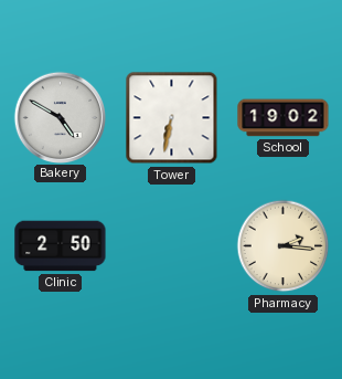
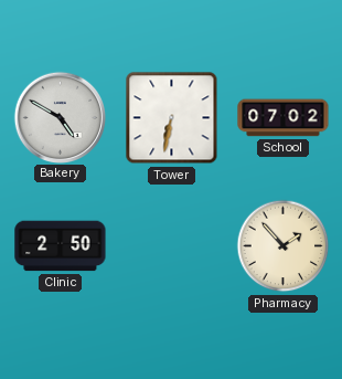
School: 19:02 -> 07:02
Pharmacy: 2:16 -> 1:53
